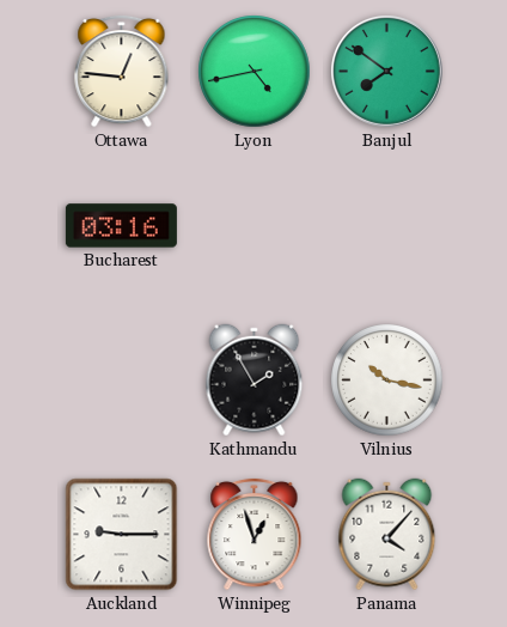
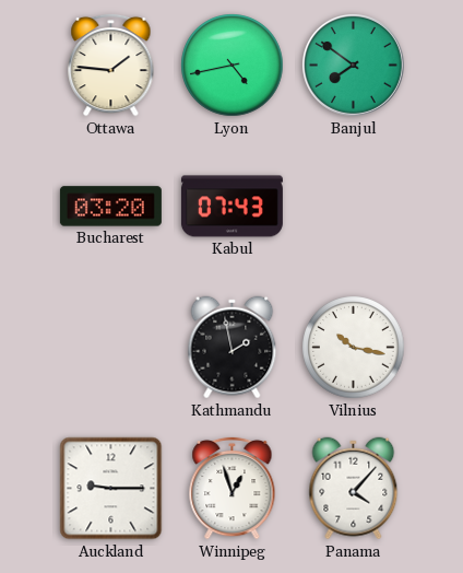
Ottawa: 12:46 -> 1:46
Bucharest: 03:16 -> 03:20
Kabul: none -> 07:43
Kathmandu: 1:55 -> 1:58
